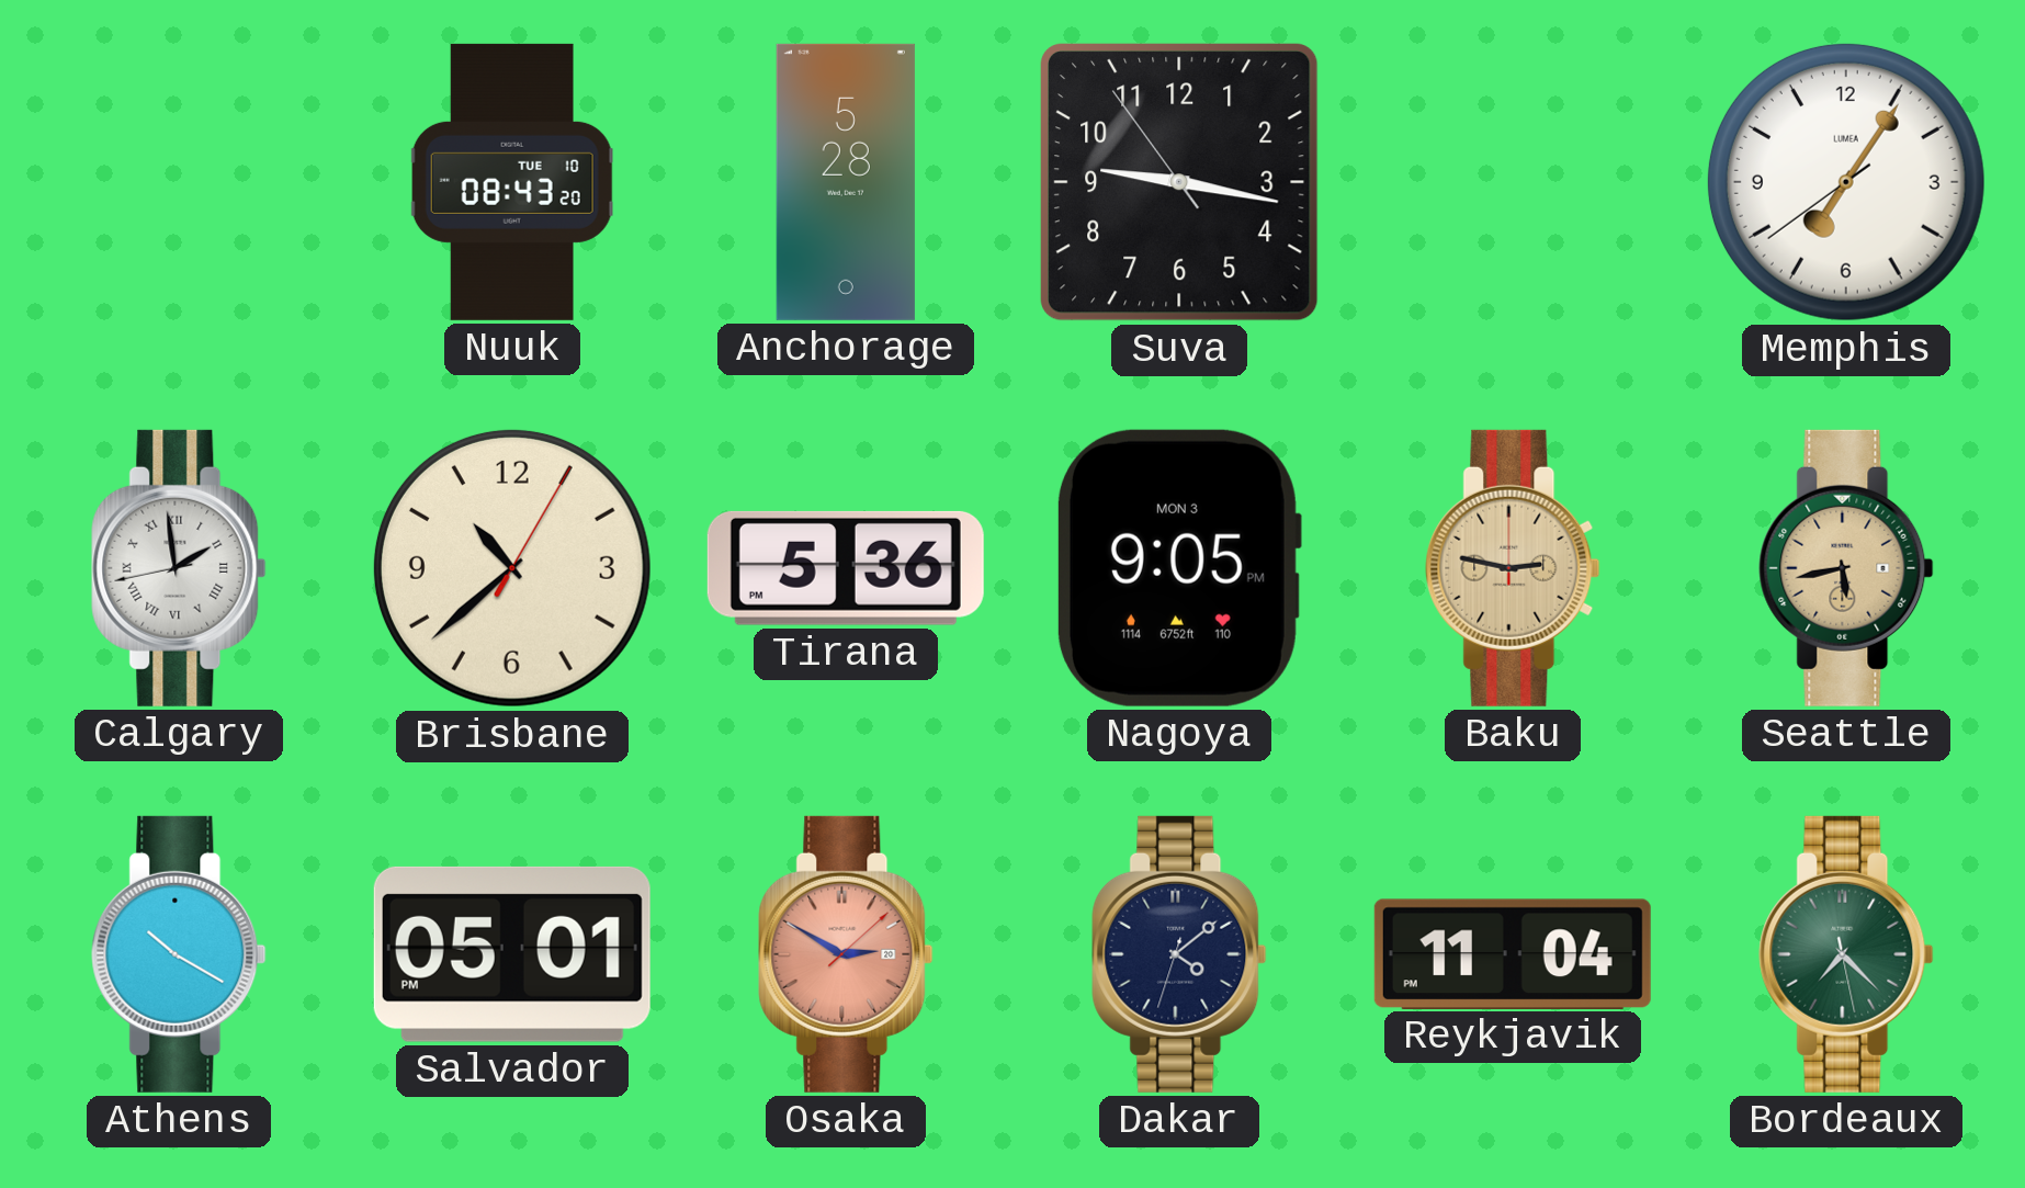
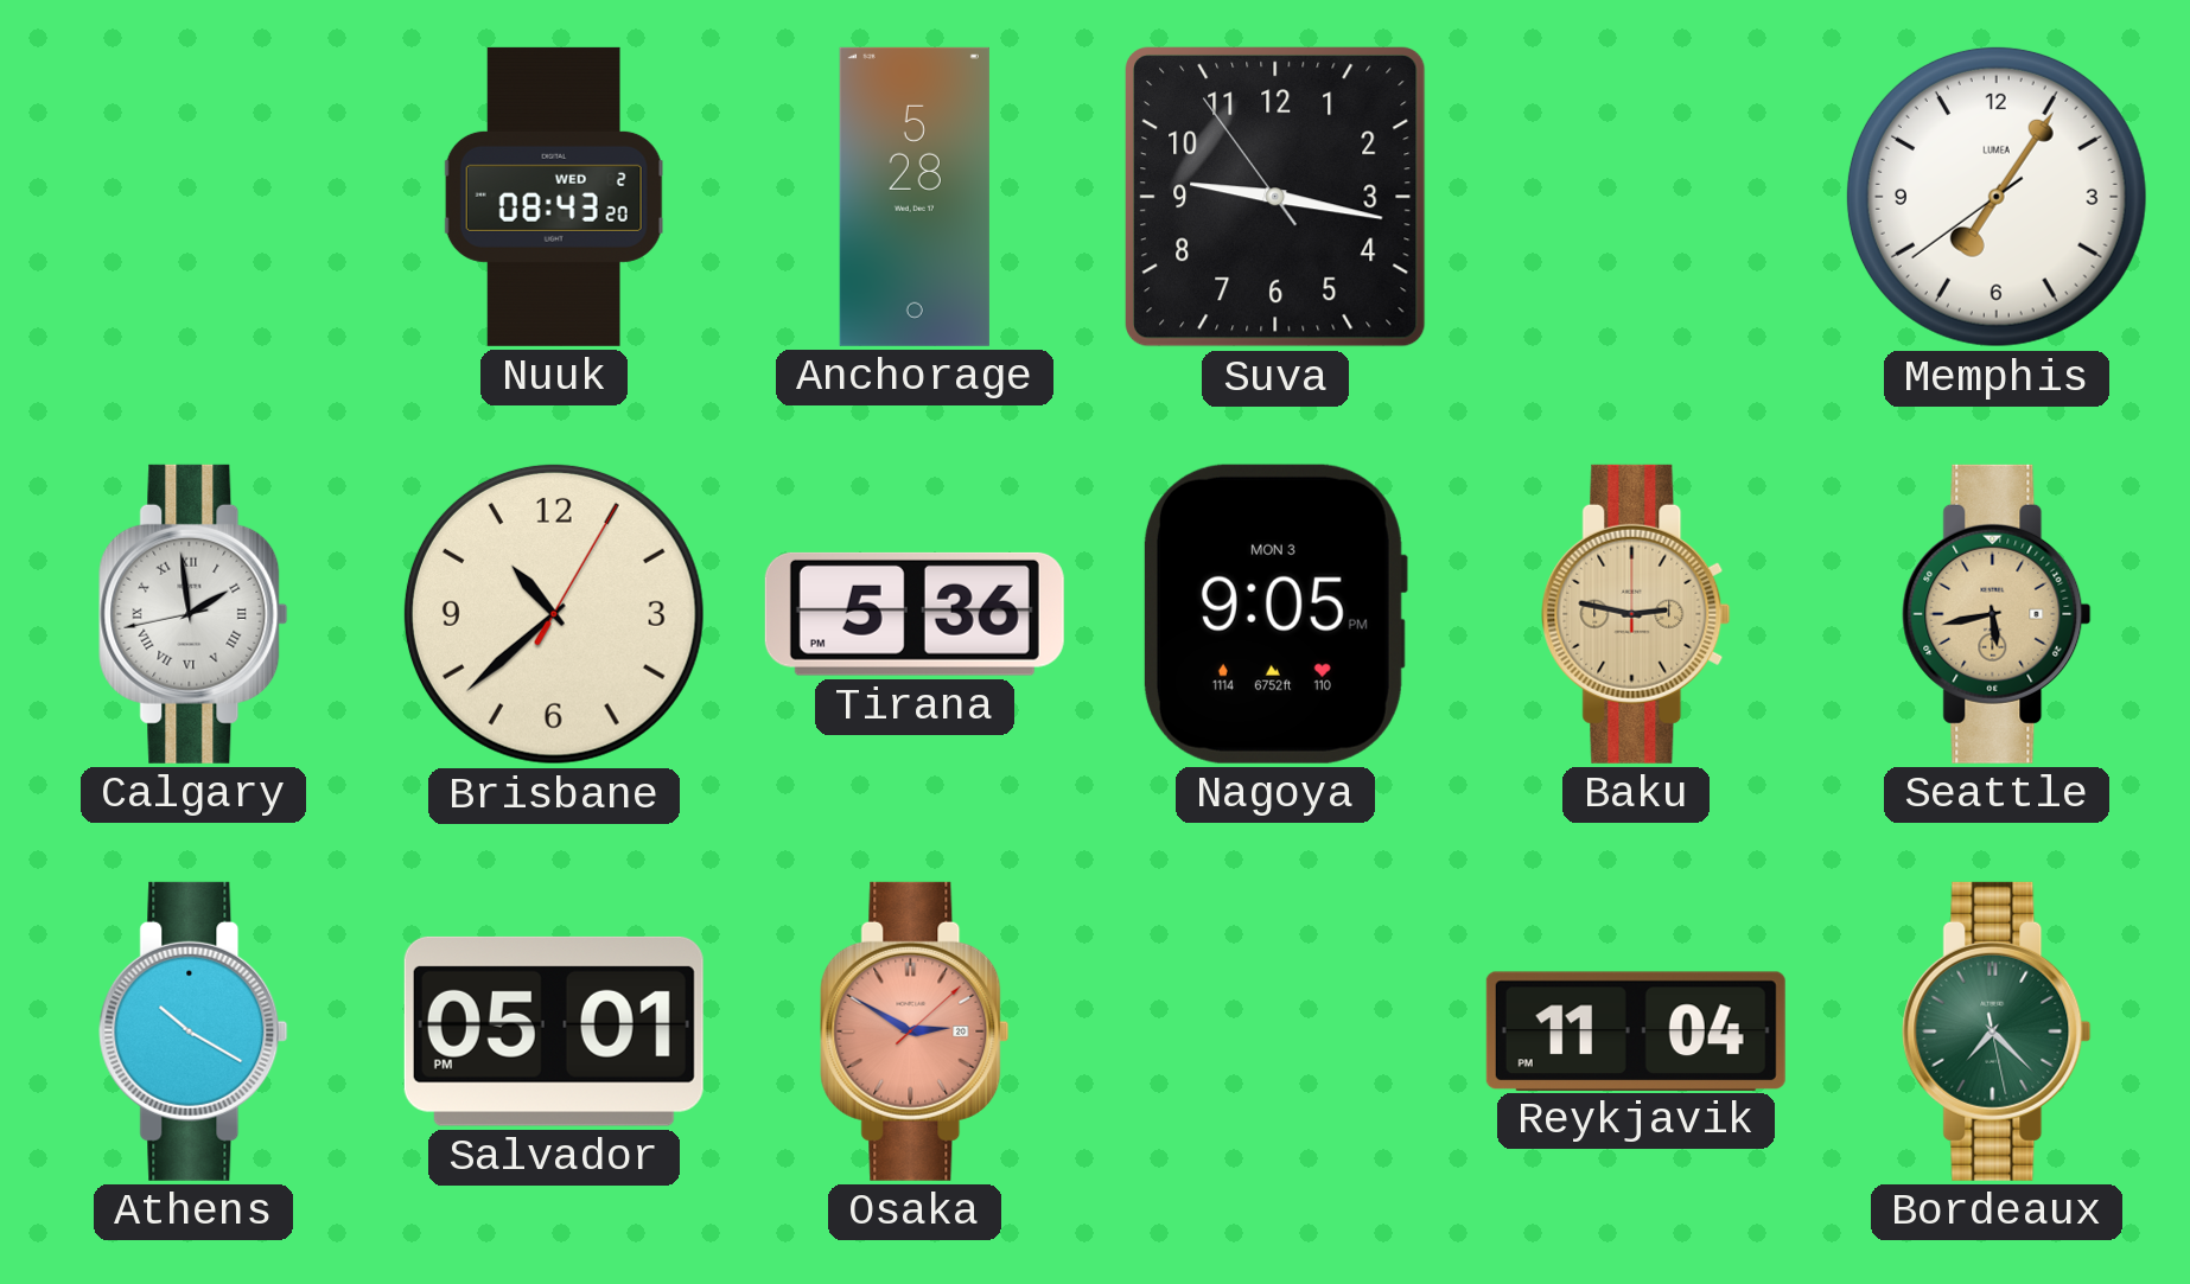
Nuuk date: TUE 10 -> WED 2
Dakar: 4:08 -> none
